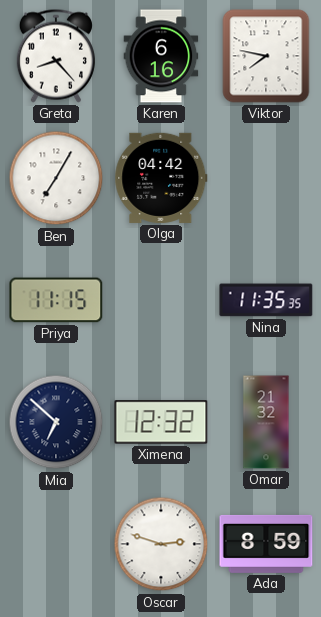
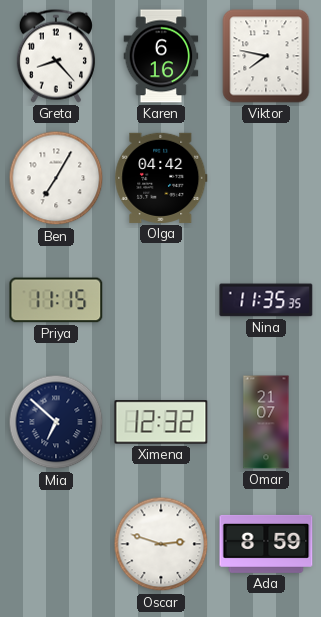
Omar: 21:32 -> 21:07
